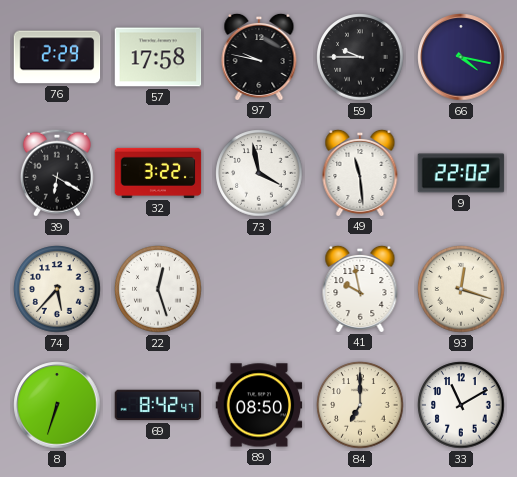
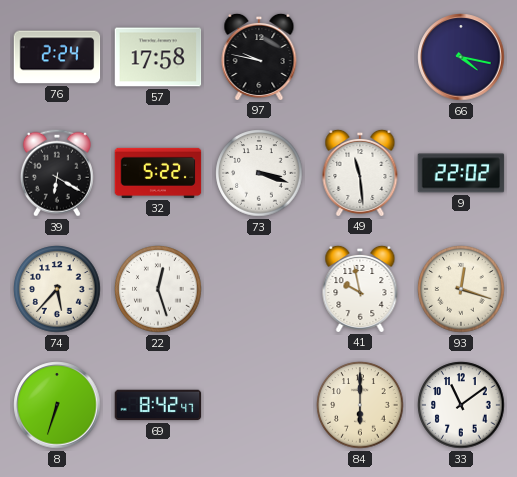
76: 2:29 -> 2:24
59: 9:45 -> none
32: 3:22 -> 5:22
73: 3:58 -> 3:18
89: 08:50 -> none
84: 7:00 -> 6:00
33: 11:10 -> 11:09
